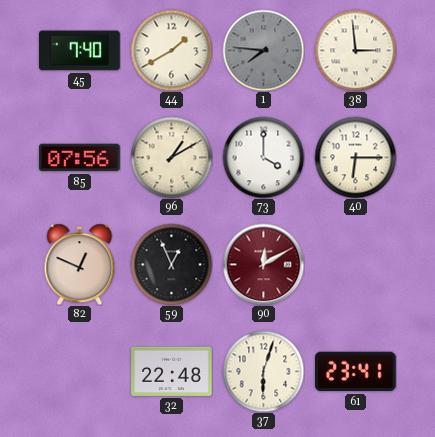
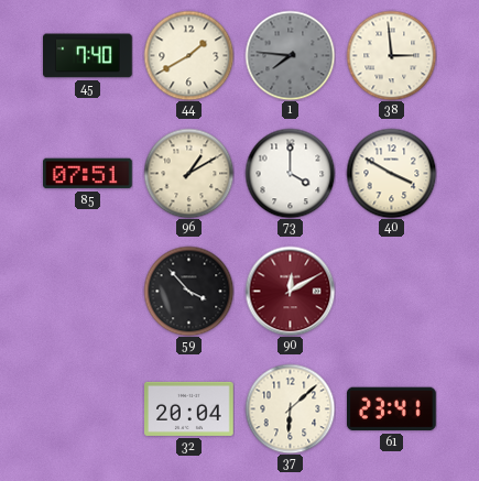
85: 07:56 -> 07:51
40: 6:15 -> 3:50
82: 12:49 -> none
59: 12:56 -> 3:53
32: 22:48 -> 20:04
37: 6:03 -> 6:08
